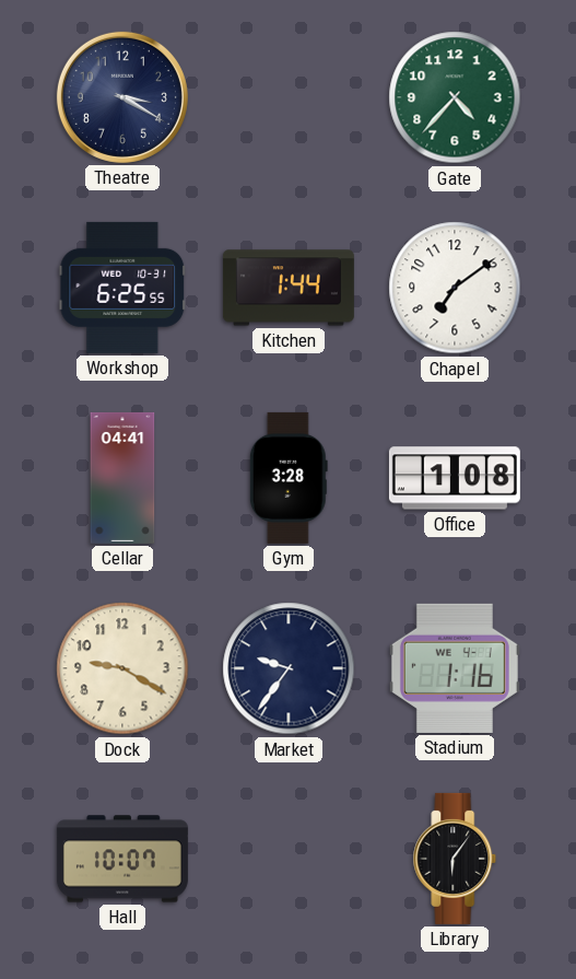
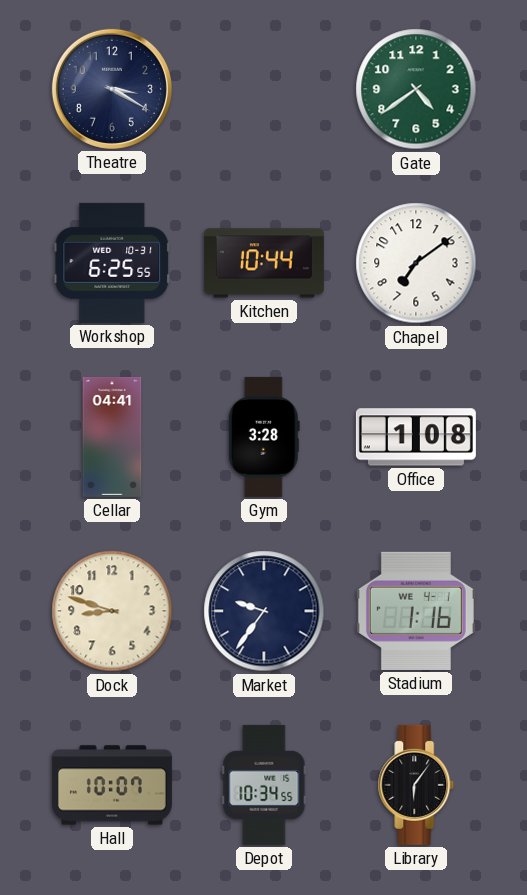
Gate: 4:37 -> 4:39
Kitchen: 1:44 -> 10:44
Dock: 9:20 -> 8:48
Depot: none -> 10:34
